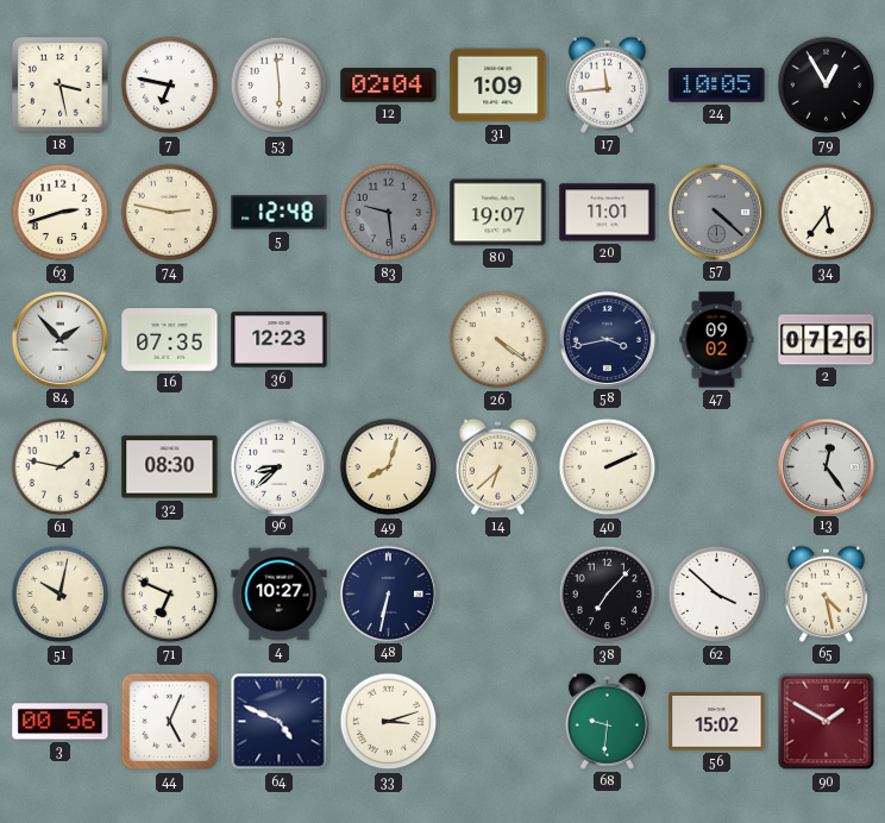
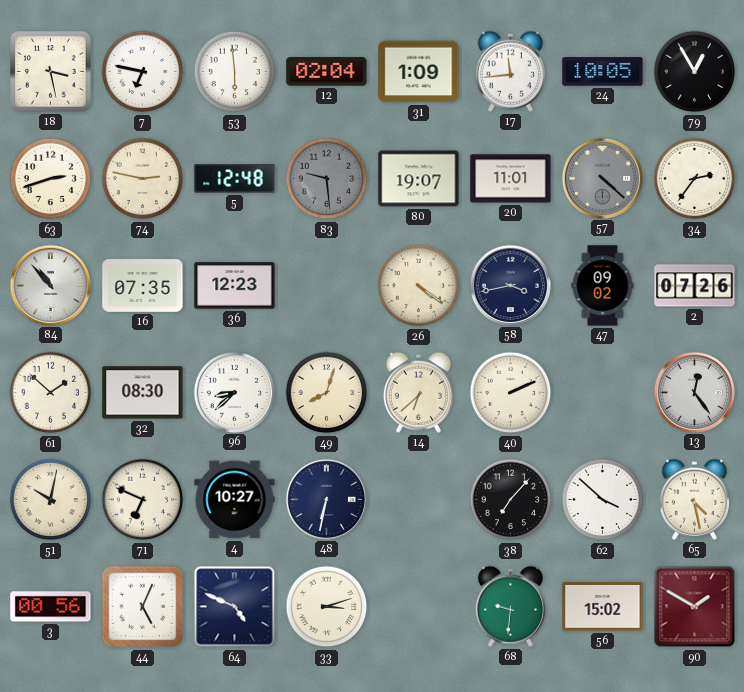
34: 5:36 -> 2:36
84: 1:53 -> 10:53
61: 1:47 -> 1:52
